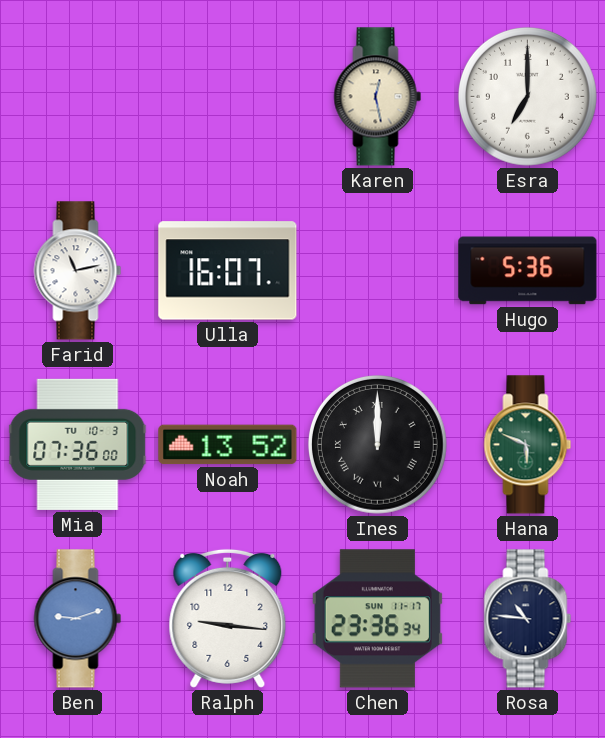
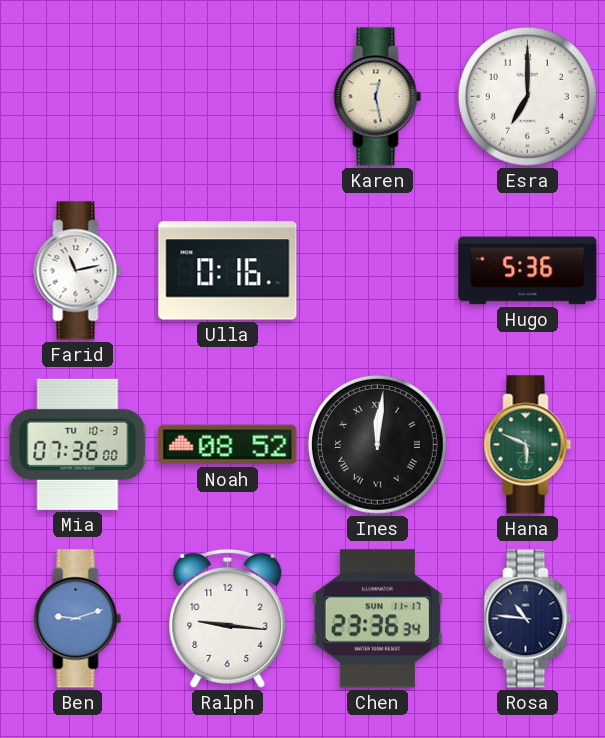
Ulla: 16:07 -> 0:16
Noah: 13:52 -> 08:52
Ines: 12:00 -> 12:01
